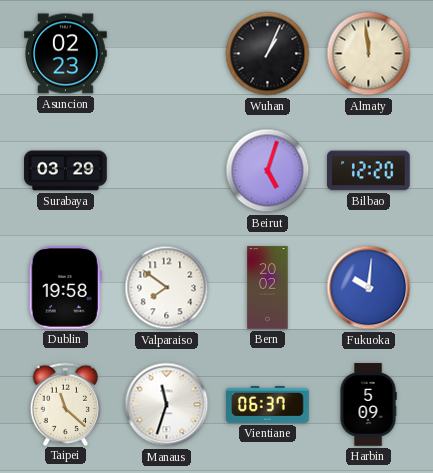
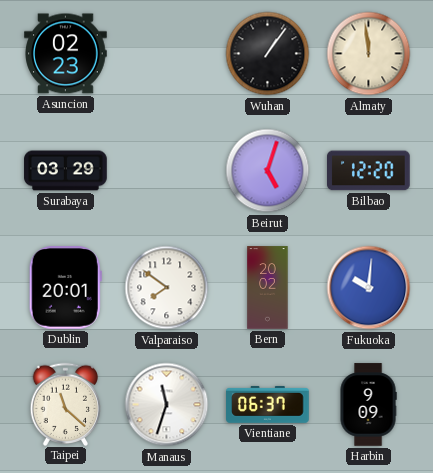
Wuhan: 1:04 -> 1:06
Dublin: 19:58 -> 20:01
Harbin: 5:09 -> 9:09
